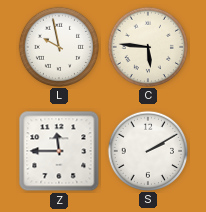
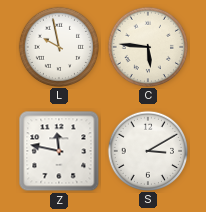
Z: 11:45 -> 11:47
S: 2:10 -> 3:10
